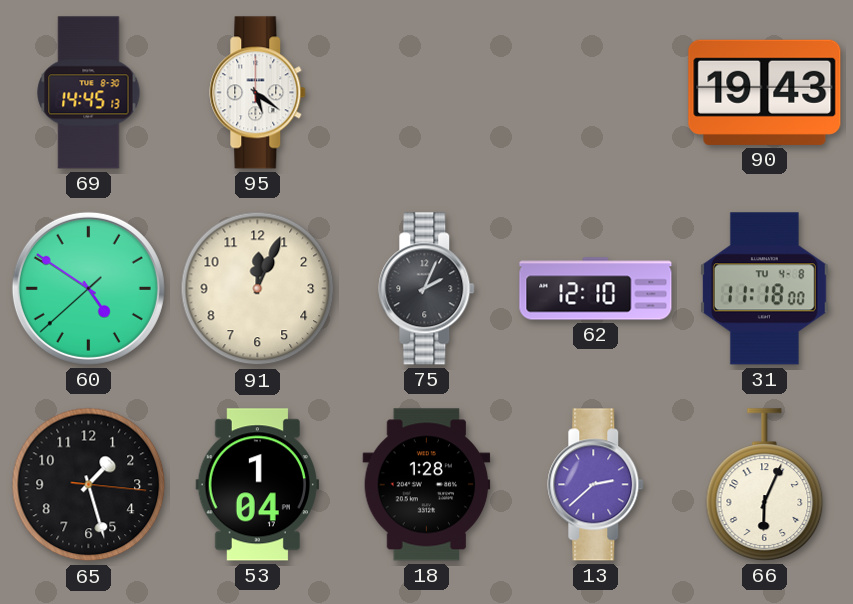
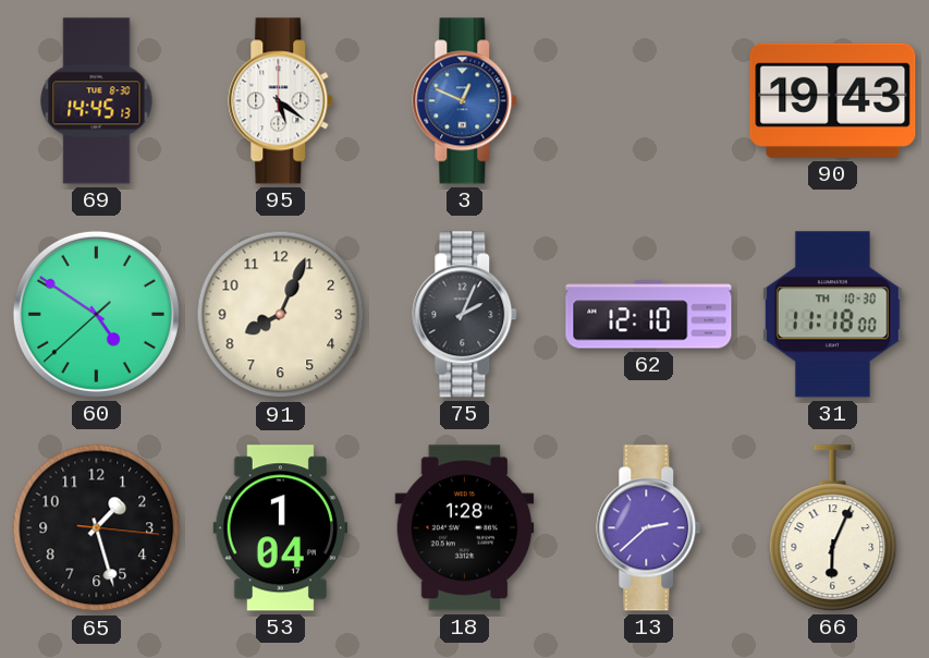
3: none -> 12:49
91: 12:04 -> 8:04
31 date: TU 4-8 -> TH 10-30
